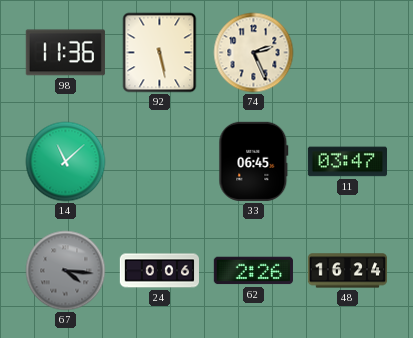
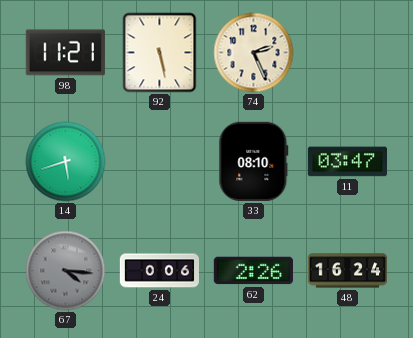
98: 11:36 -> 11:21
14: 11:08 -> 5:42
33: 06:45 -> 08:10
